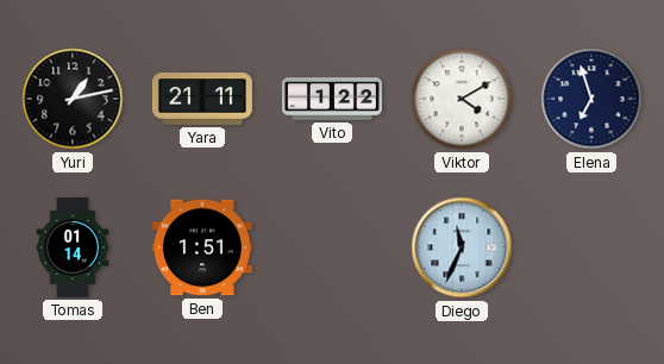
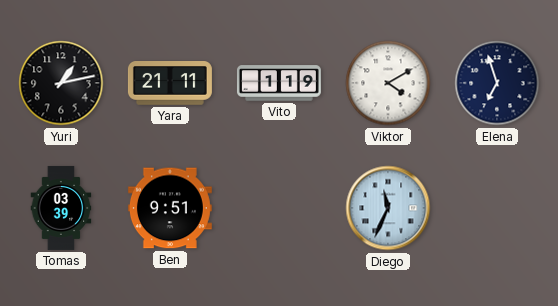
Vito: 1:22 -> 1:19
Tomas: 01:14 -> 03:39
Ben: 1:51 -> 9:51
